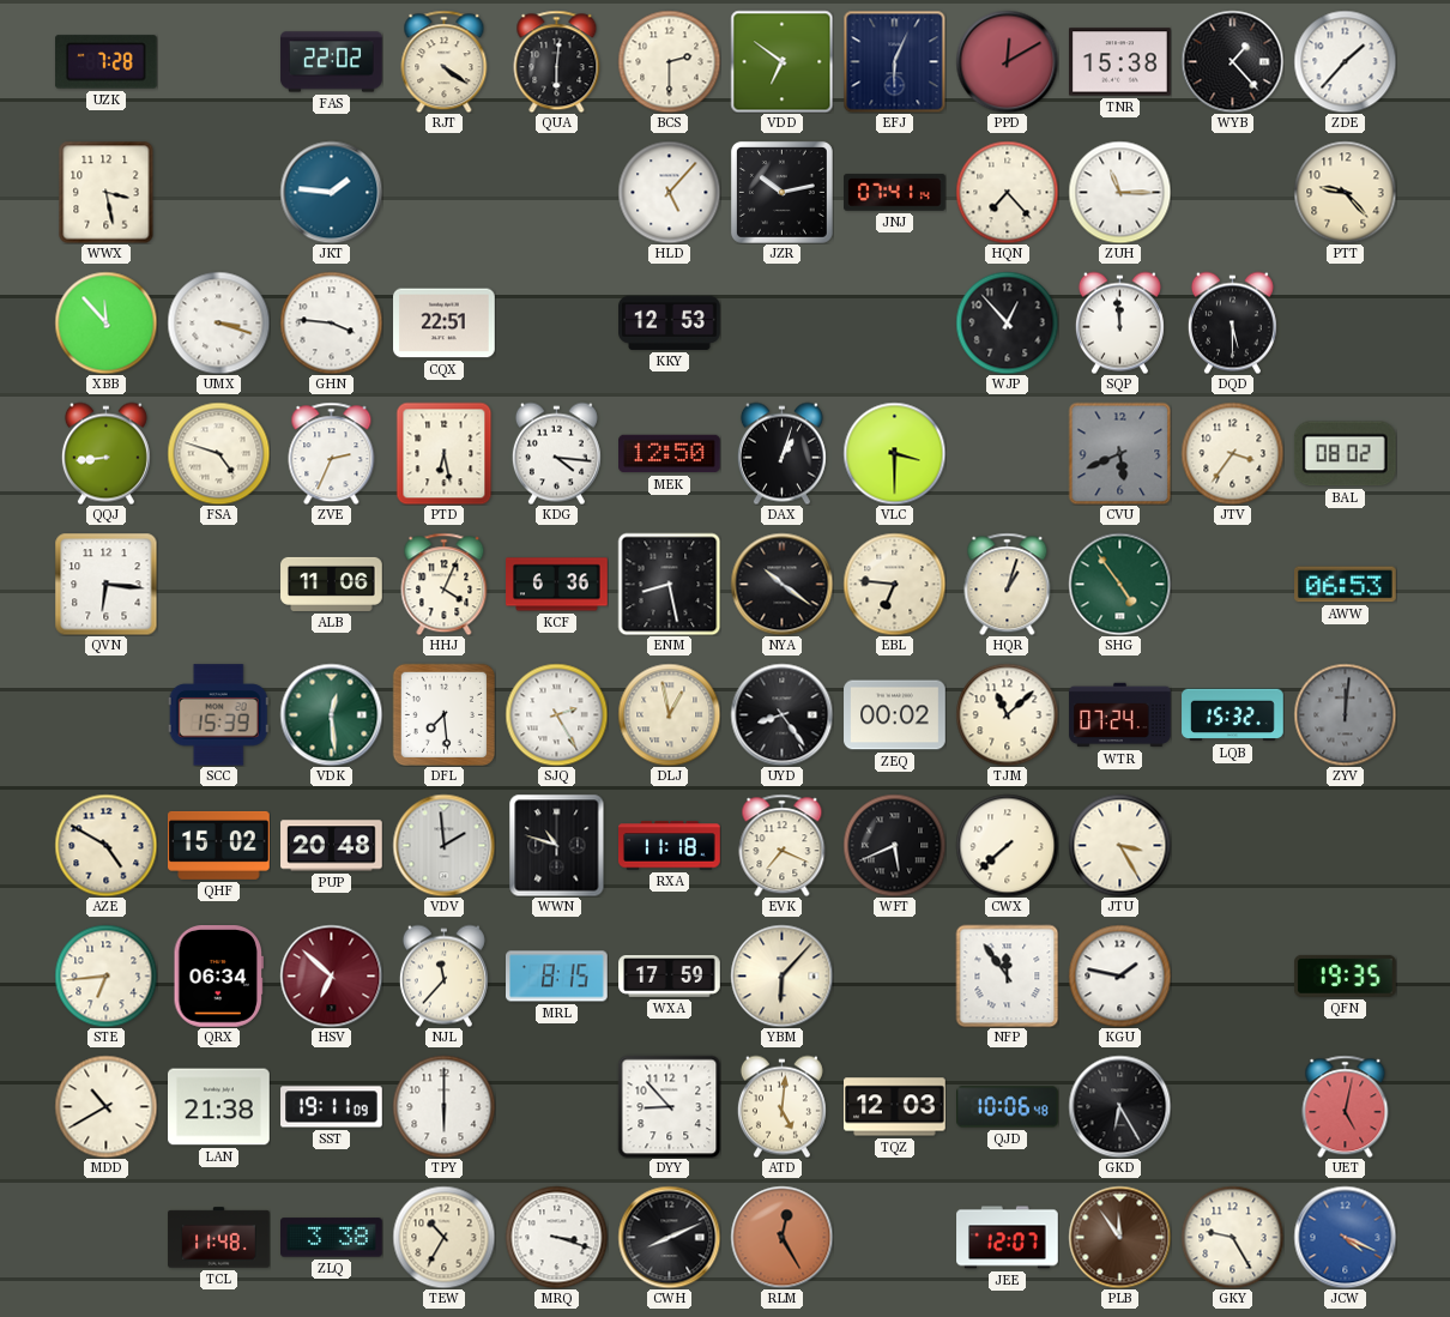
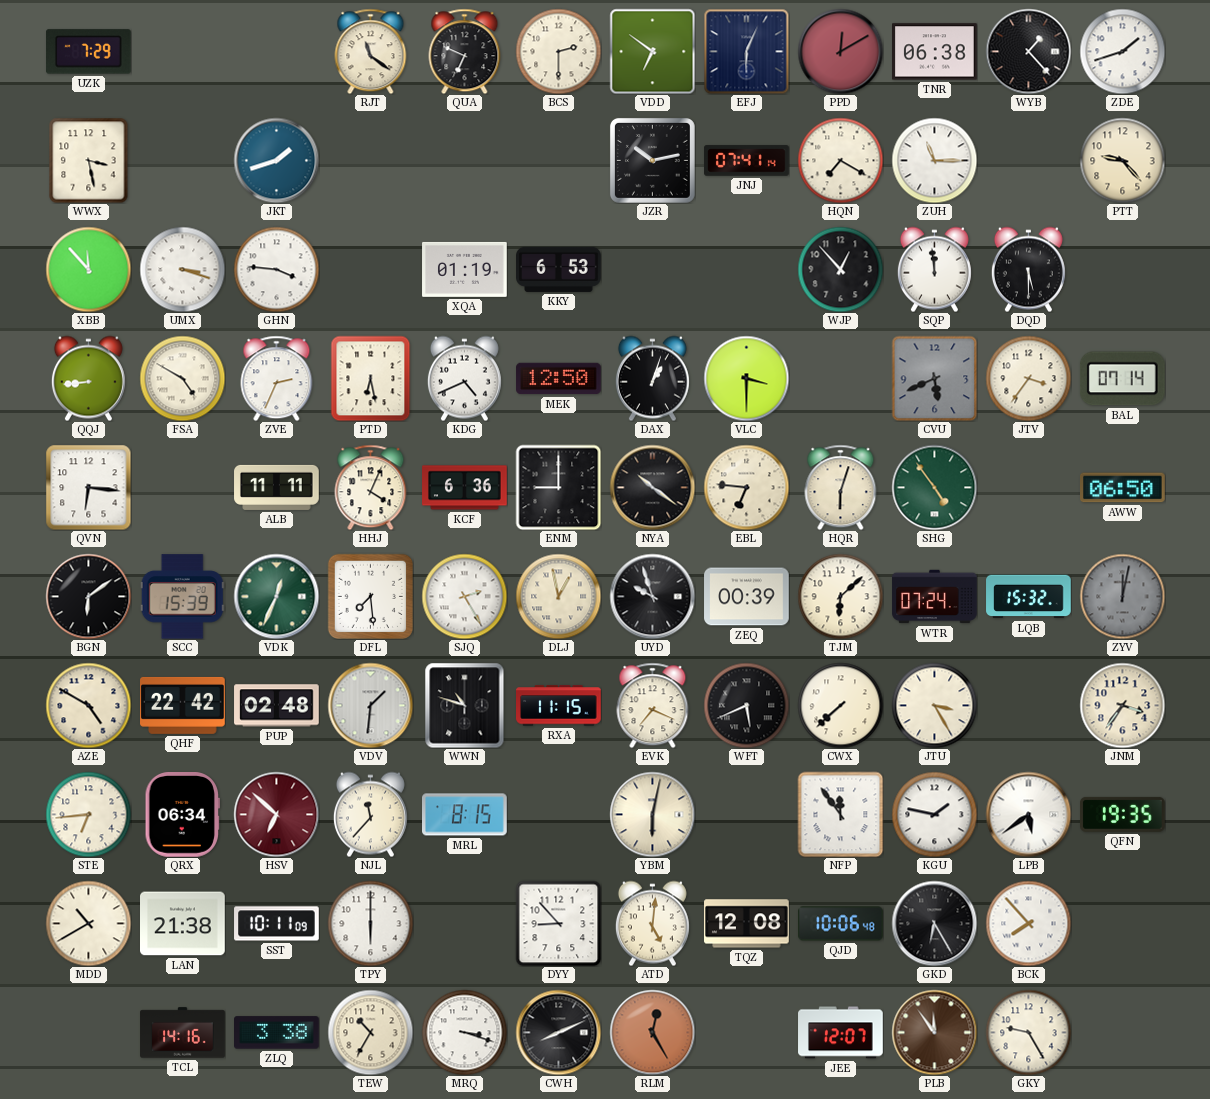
UZK: 7:28 -> 7:29
FAS: 22:02 -> none
RJT: 4:21 -> 11:21
QUA: 6:01 -> 6:49
TNR: 15:38 -> 06:38
ZDE: 1:37 -> 1:42
JKT: 1:46 -> 1:42
HLD: 5:07 -> none
HQN: 7:23 -> 7:20
CQX: 22:51 -> none
XQA: none -> 01:19
KKY: 12:53 -> 6:53
FSA: 4:48 -> 4:50
KDG: 4:16 -> 4:41
BAL: 08:02 -> 07:14
ALB: 11:06 -> 11:11
ENM: 8:28 -> 9:00
HQR: 1:03 -> 6:03
AWW: 06:53 -> 06:50
BGN: none -> 6:09
VDK: 12:29 -> 12:34
UYD: 8:24 -> 9:57
ZEQ: 00:02 -> 00:39
TJM: 11:08 -> 6:08
ZYV: 12:01 -> 12:02
QHF: 15:02 -> 22:42
PUP: 20:48 -> 02:48
VDV: 1:59 -> 1:31
RXA: 11:18 -> 11:15
JNM: none -> 3:36
WXA: 17:59 -> none
YBM: 6:07 -> 6:02
LPB: none -> 5:39
SST: 19:11 -> 10:11
TQZ: 12:03 -> 12:08
BCK: none -> 7:53
UET: 5:02 -> none
TCL: 11:48 -> 14:16
JCW: 4:19 -> none
